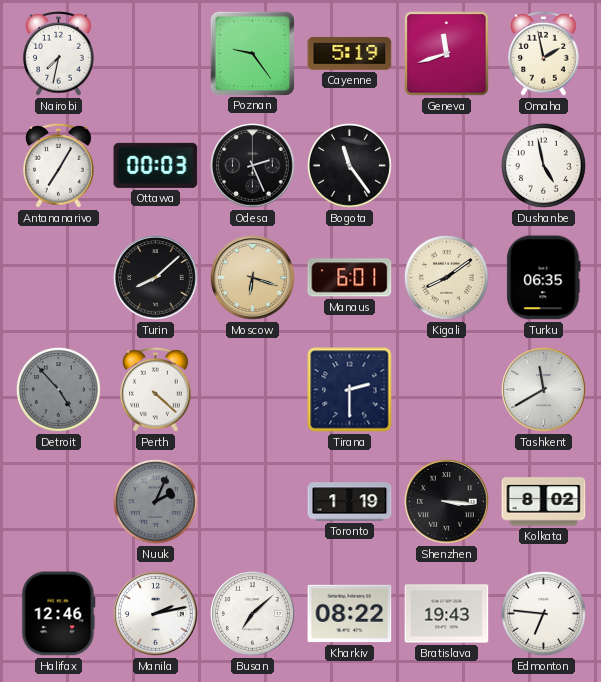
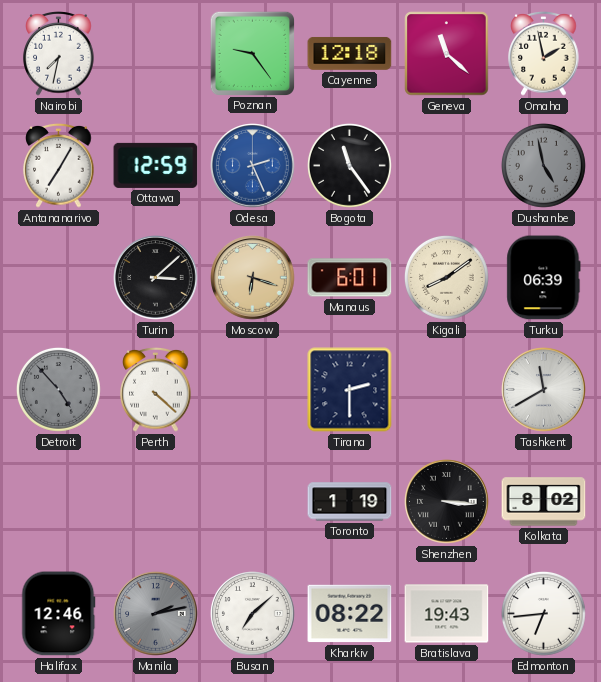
Cayenne: 5:19 -> 12:18
Geneva: 11:42 -> 11:22
Ottawa: 00:03 -> 12:59
Odesa dial: black -> blue
Dushanbe dial: white -> grey
Turin: 8:08 -> 3:08
Turku: 06:35 -> 06:39
Nuuk: 2:04 -> none
Manila dial: white -> grey
Edmonton: 6:46 -> 6:44
